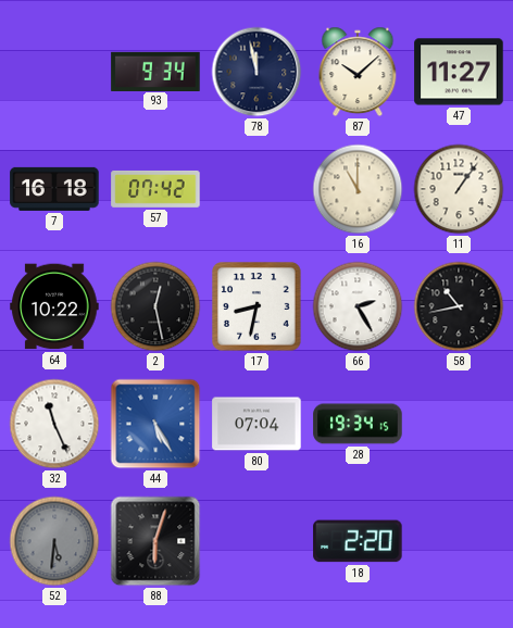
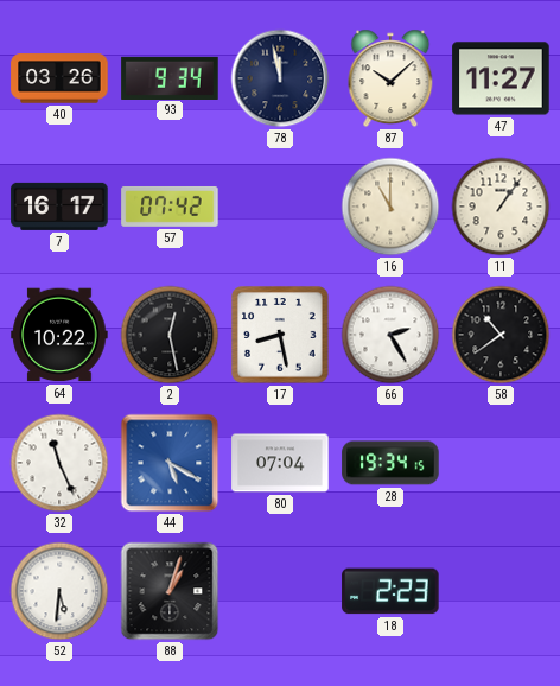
40: none -> 03:26
7: 16:18 -> 16:17
17: 8:32 -> 8:28
58: 10:43 -> 10:39
44: 5:25 -> 5:20
52 dial: grey -> white
88: 6:03 -> 1:03
18: 2:20 -> 2:23
